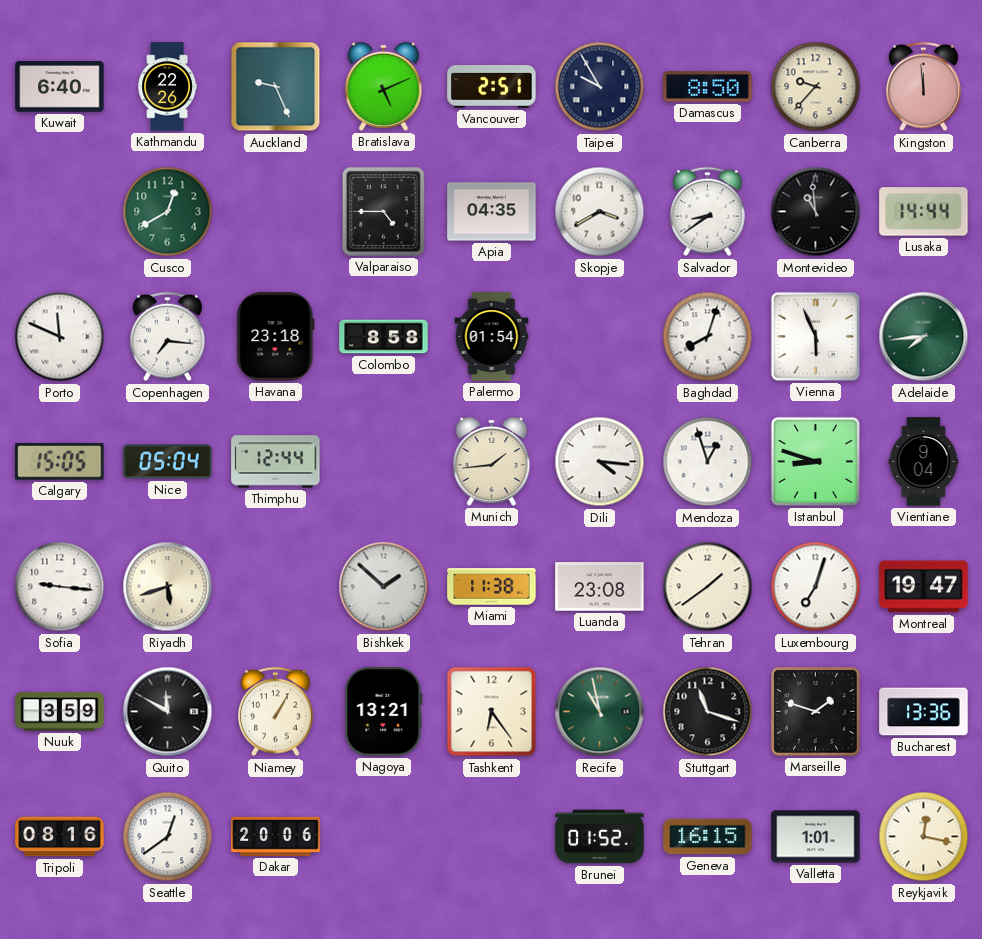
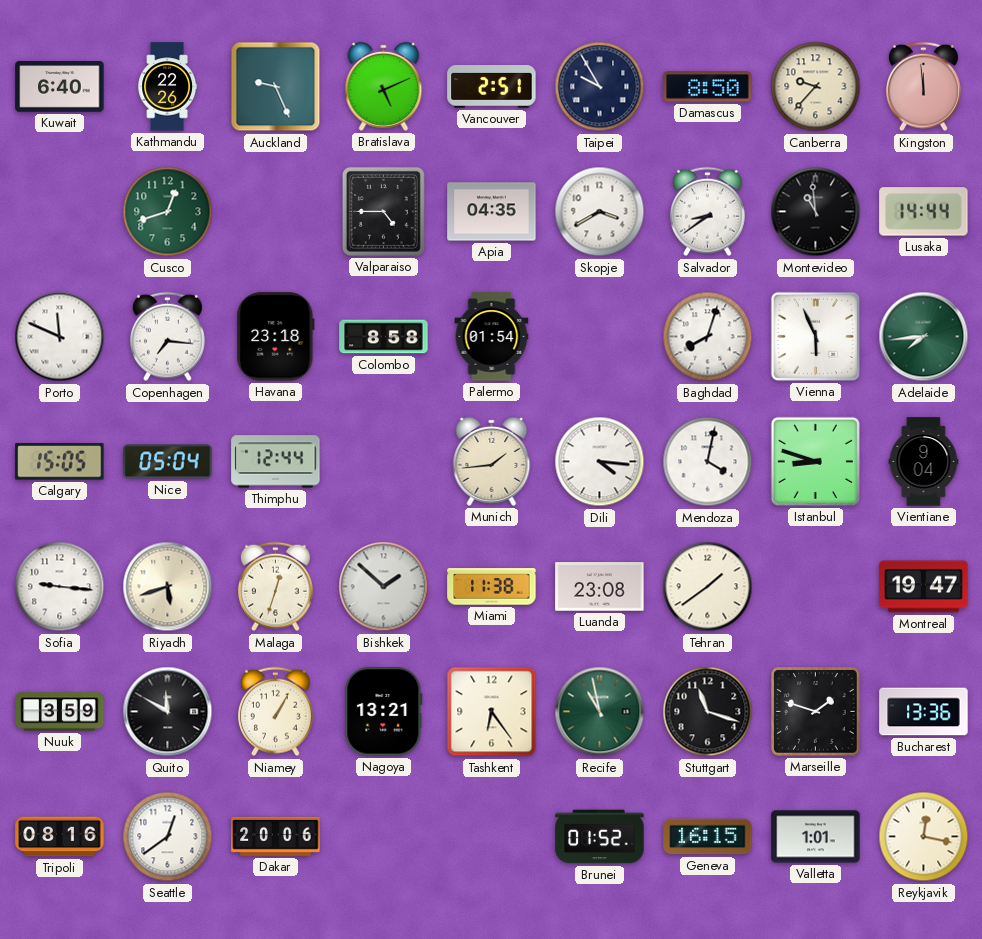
Cusco: 12:40 -> 12:42
Mendoza: 12:57 -> 4:02
Malaga: none -> 12:33
Luxembourg: 7:03 -> none
